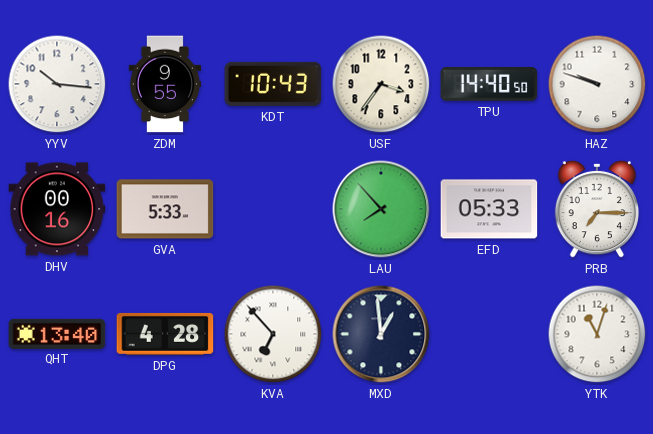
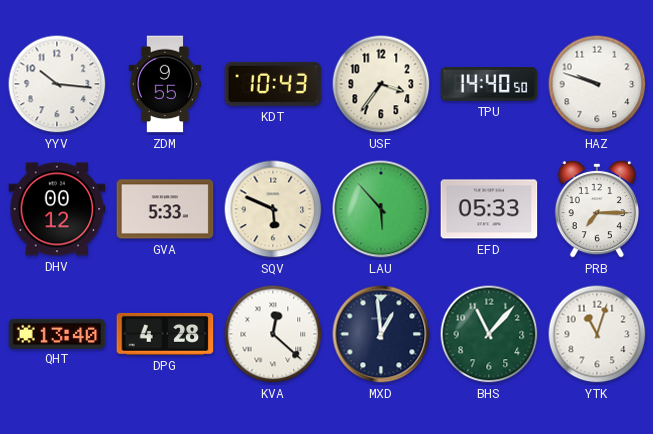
DHV: 00:16 -> 00:12
SQV: none -> 5:49
LAU: 7:53 -> 5:53
KVA: 6:53 -> 12:22
BHS: none -> 11:07
